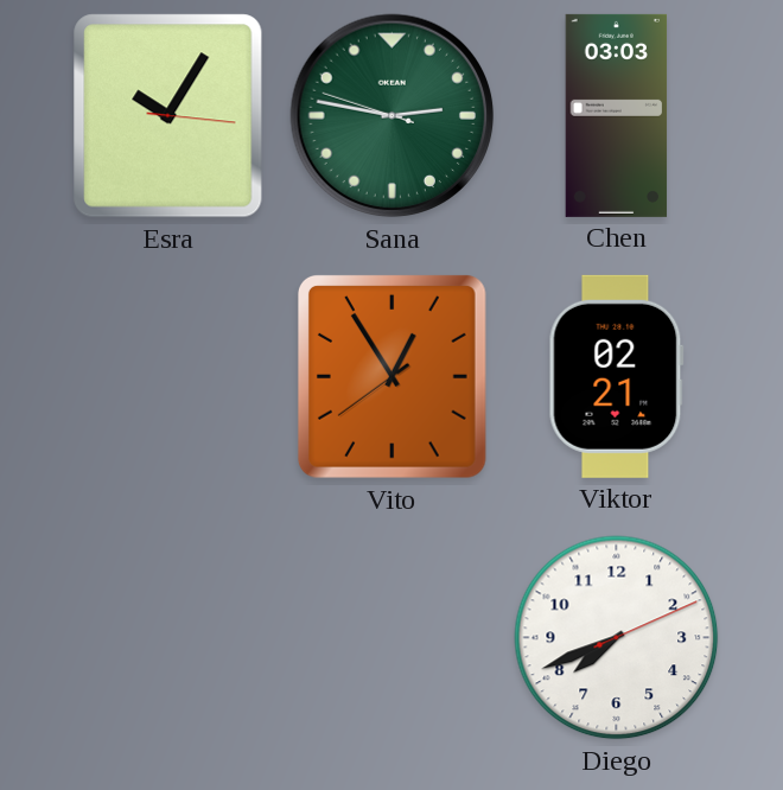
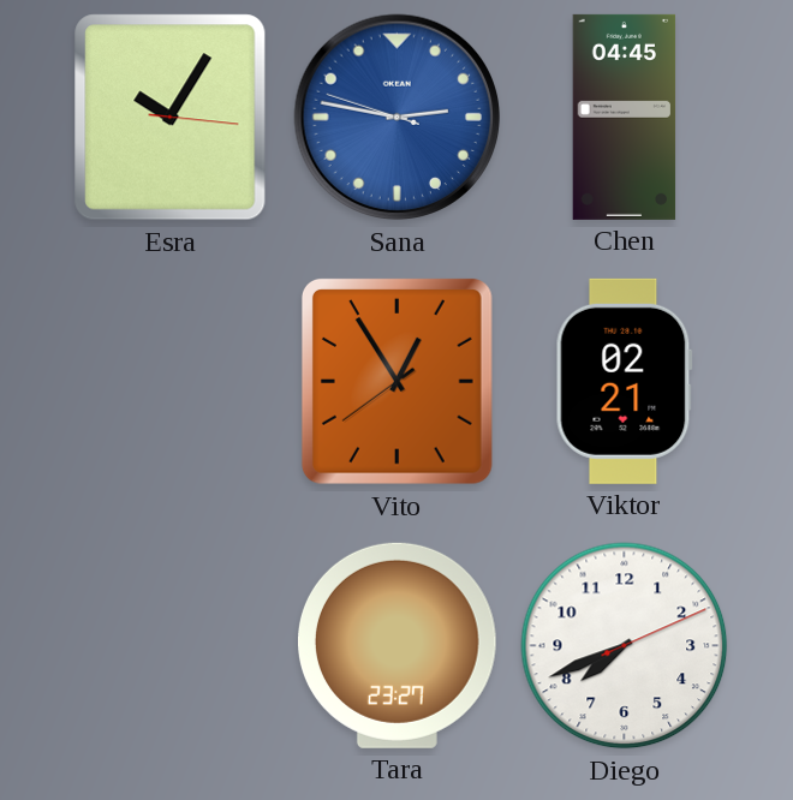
Sana dial: green -> blue
Chen: 03:03 -> 04:45
Tara: none -> 23:27
